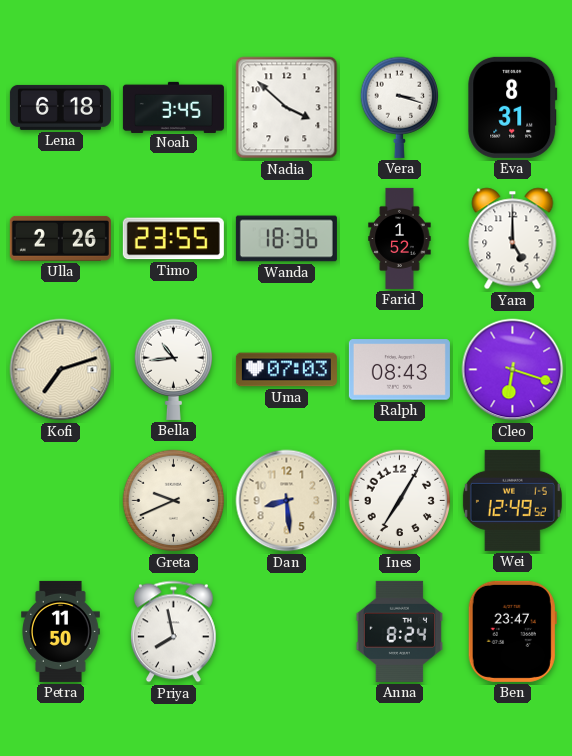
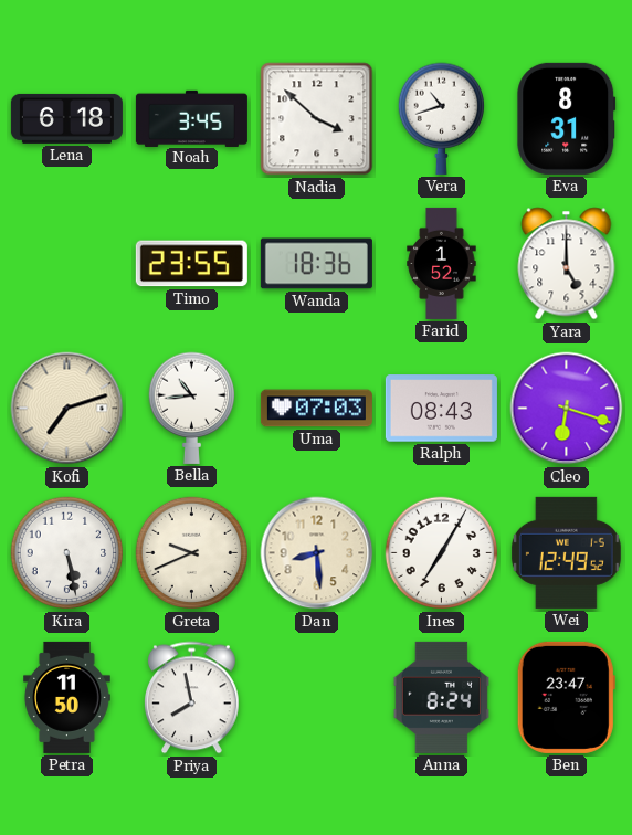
Vera: 3:18 -> 10:42
Ulla: 2:26 -> none
Kira: none -> 5:28
